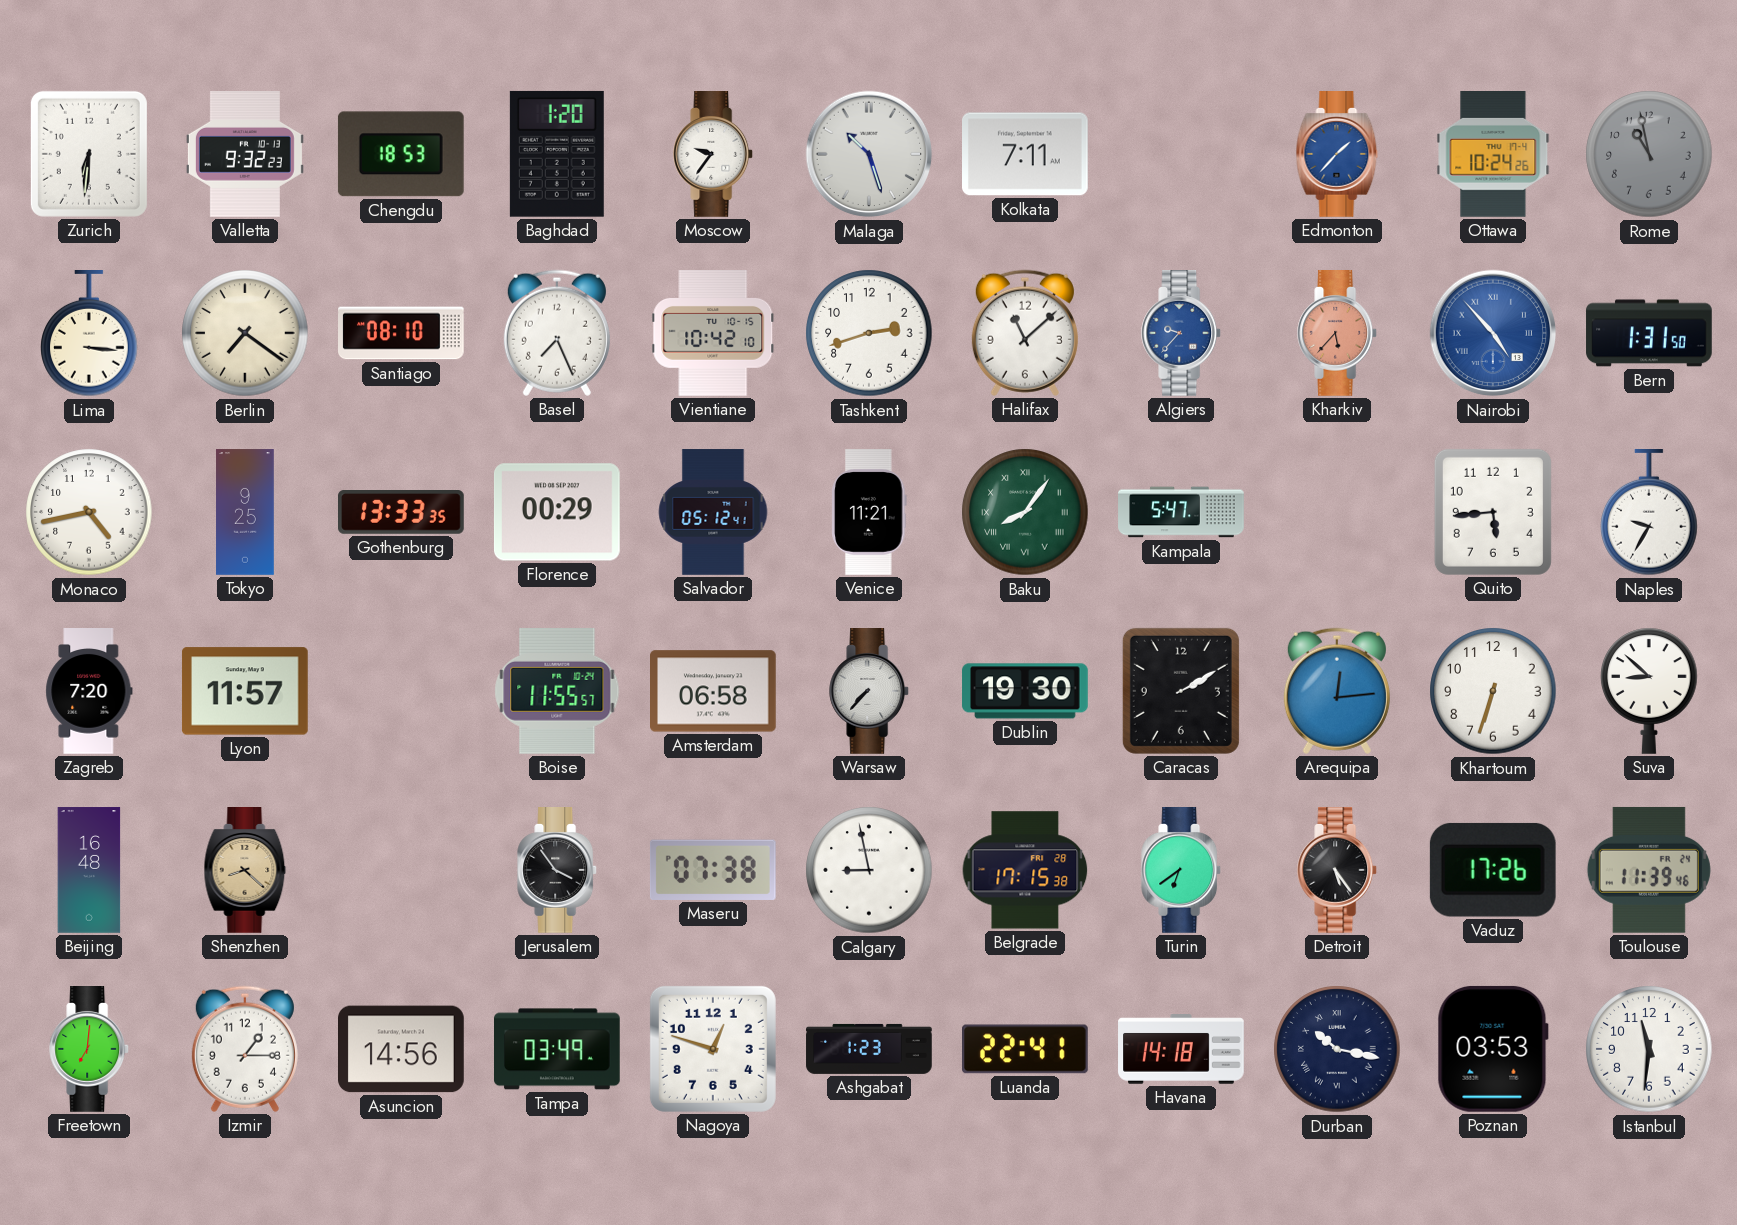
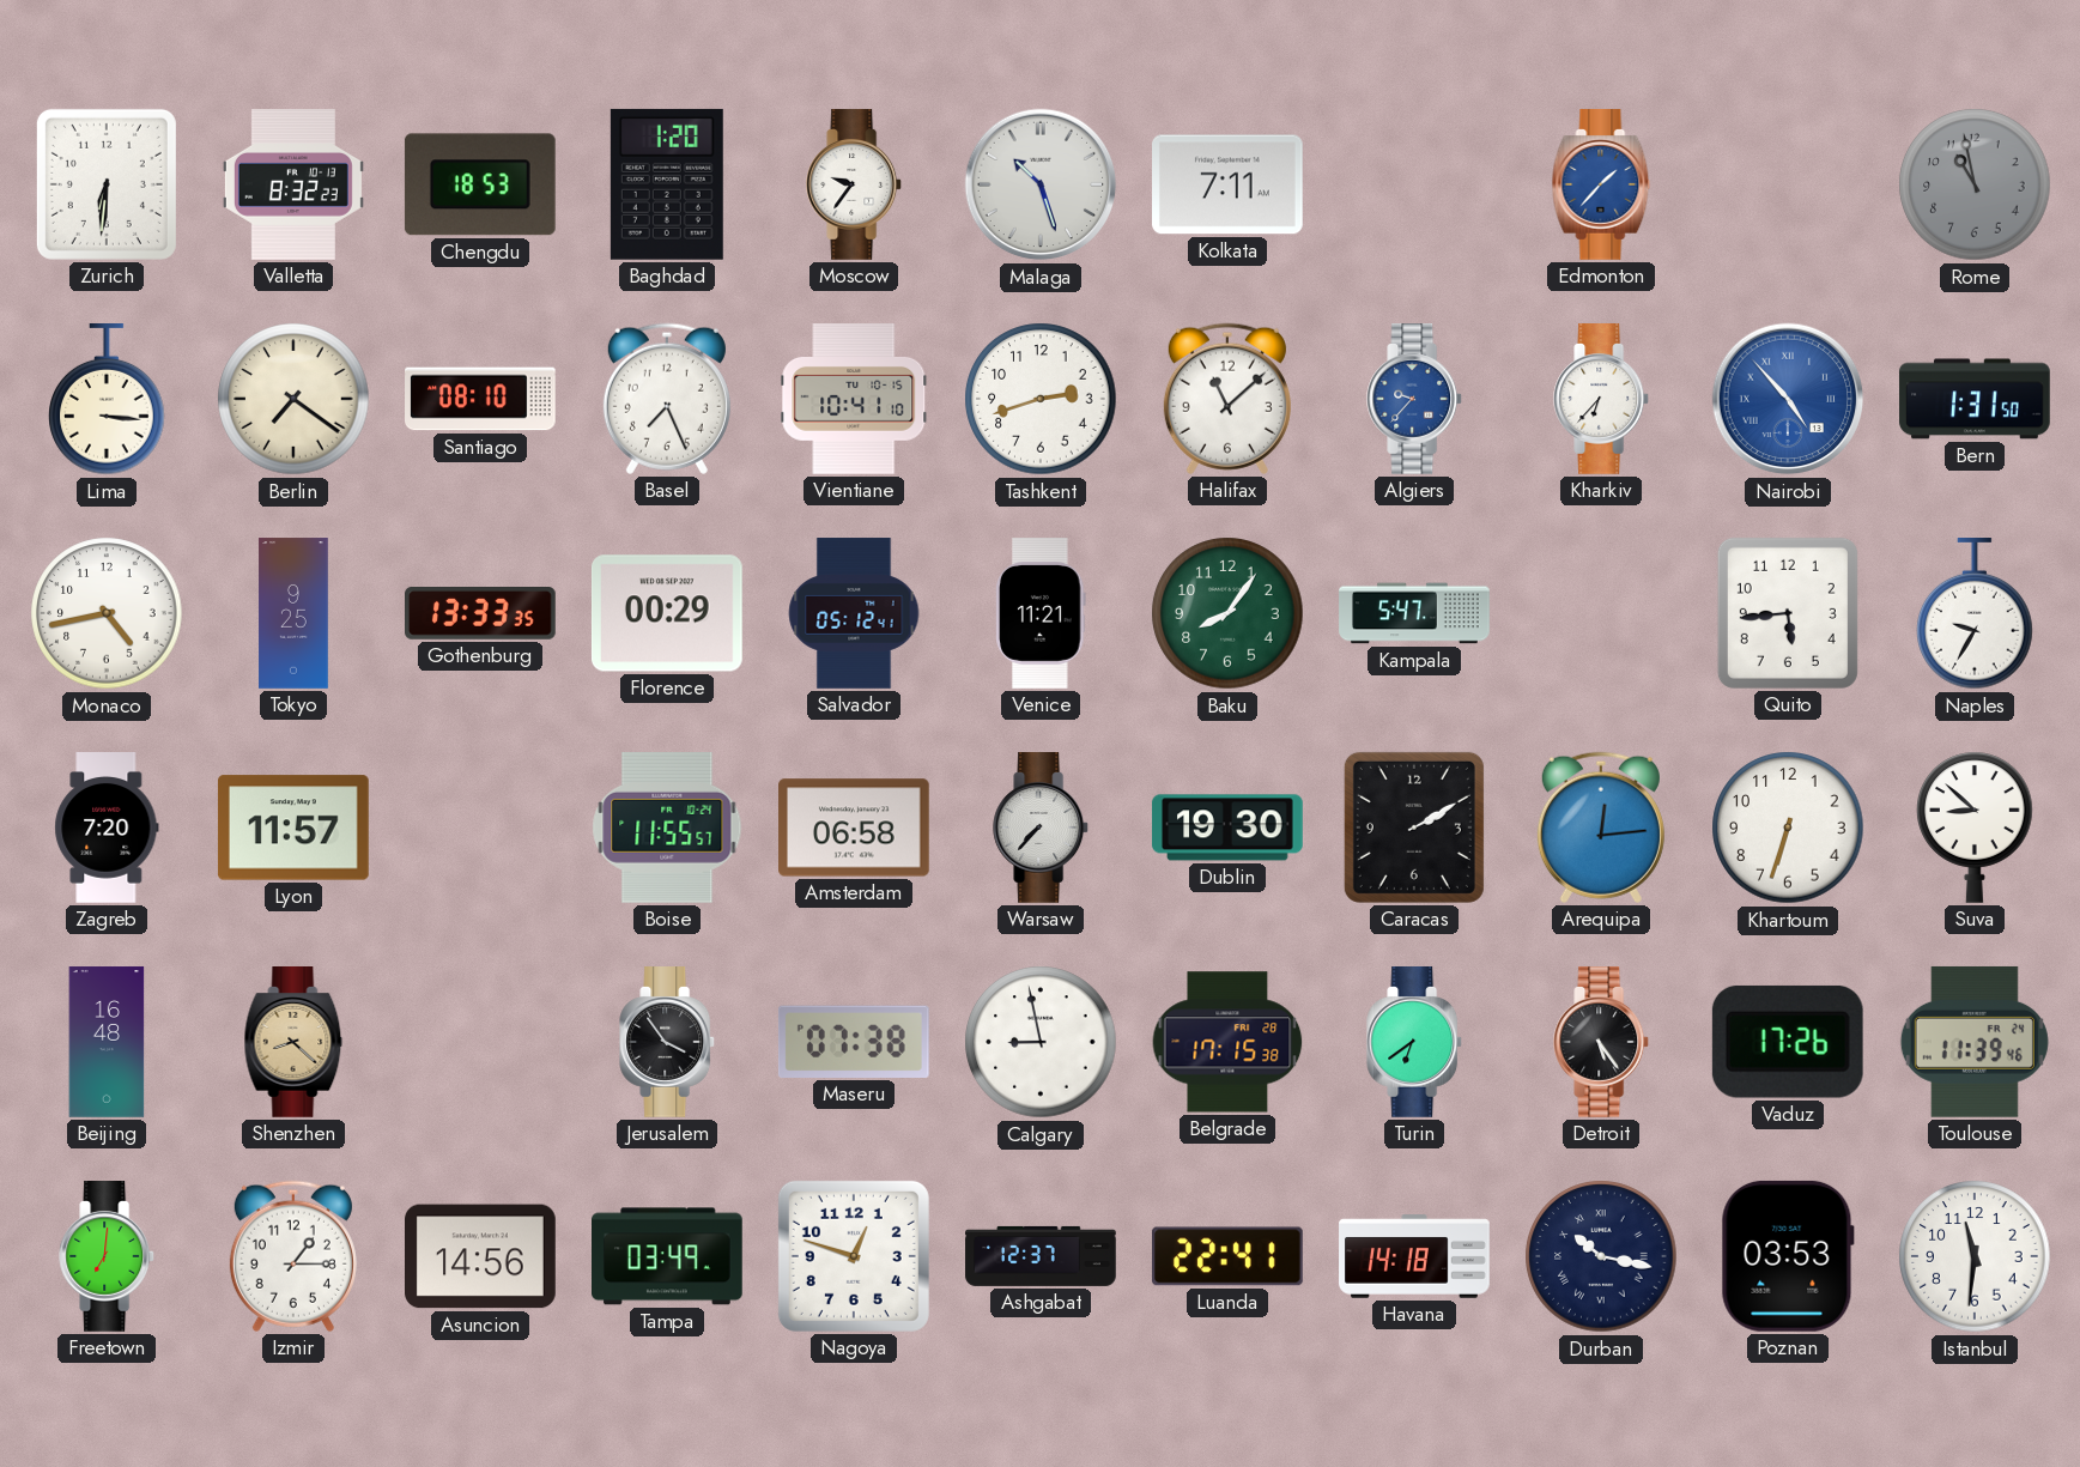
Valletta: 9:32 -> 8:32
Ottawa: 10:24 -> none
Vientiane: 10:42 -> 10:41
Kharkiv: 5:37 -> 6:37
Kharkiv dial: salmon -> white
Baku numerals: Roman -> Arabic
Ashgabat: 1:23 -> 12:37
